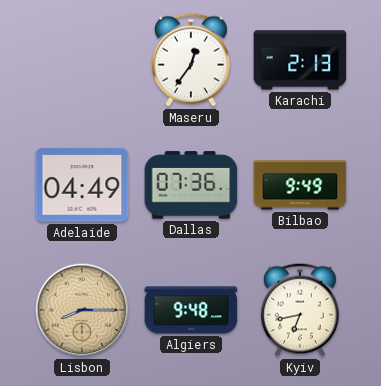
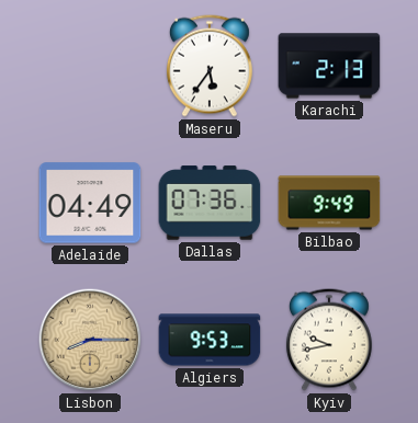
Maseru: 12:36 -> 5:36
Algiers: 9:48 -> 9:53
Kyiv: 6:43 -> 9:43
